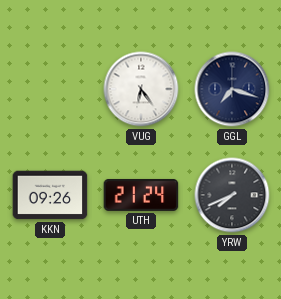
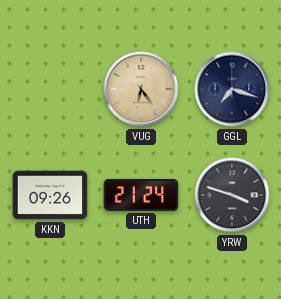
VUG dial: white -> champagne
YRW: 7:41 -> 3:48
